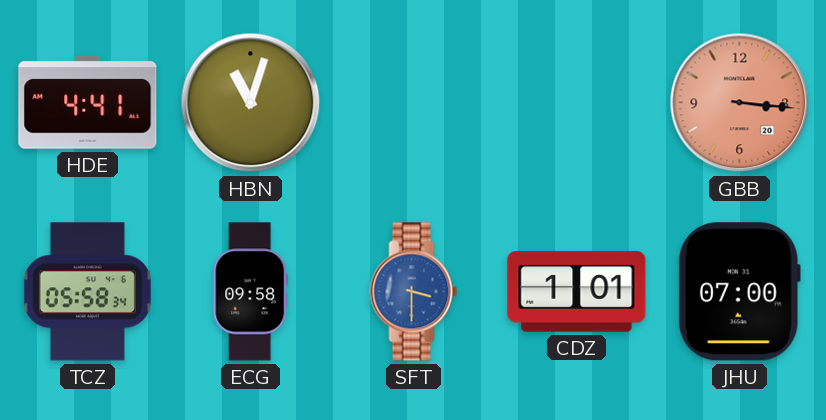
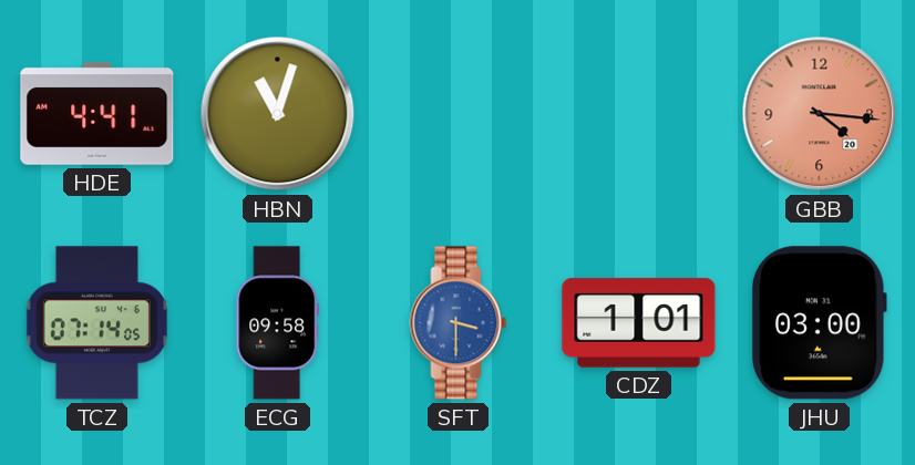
GBB: 3:16 -> 4:16
TCZ: 05:58 -> 07:14
JHU: 07:00 -> 03:00
